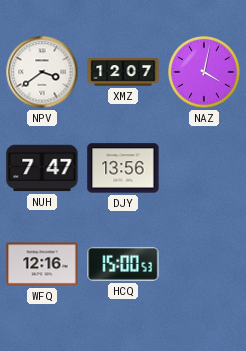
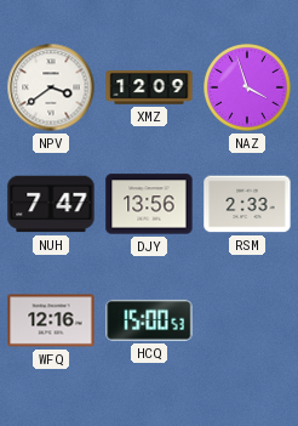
XMZ: 12:07 -> 12:09
NAZ: 4:02 -> 3:57
RSM: none -> 2:33
